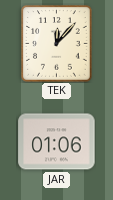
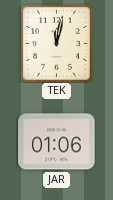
TEK: 12:07 -> 12:02
